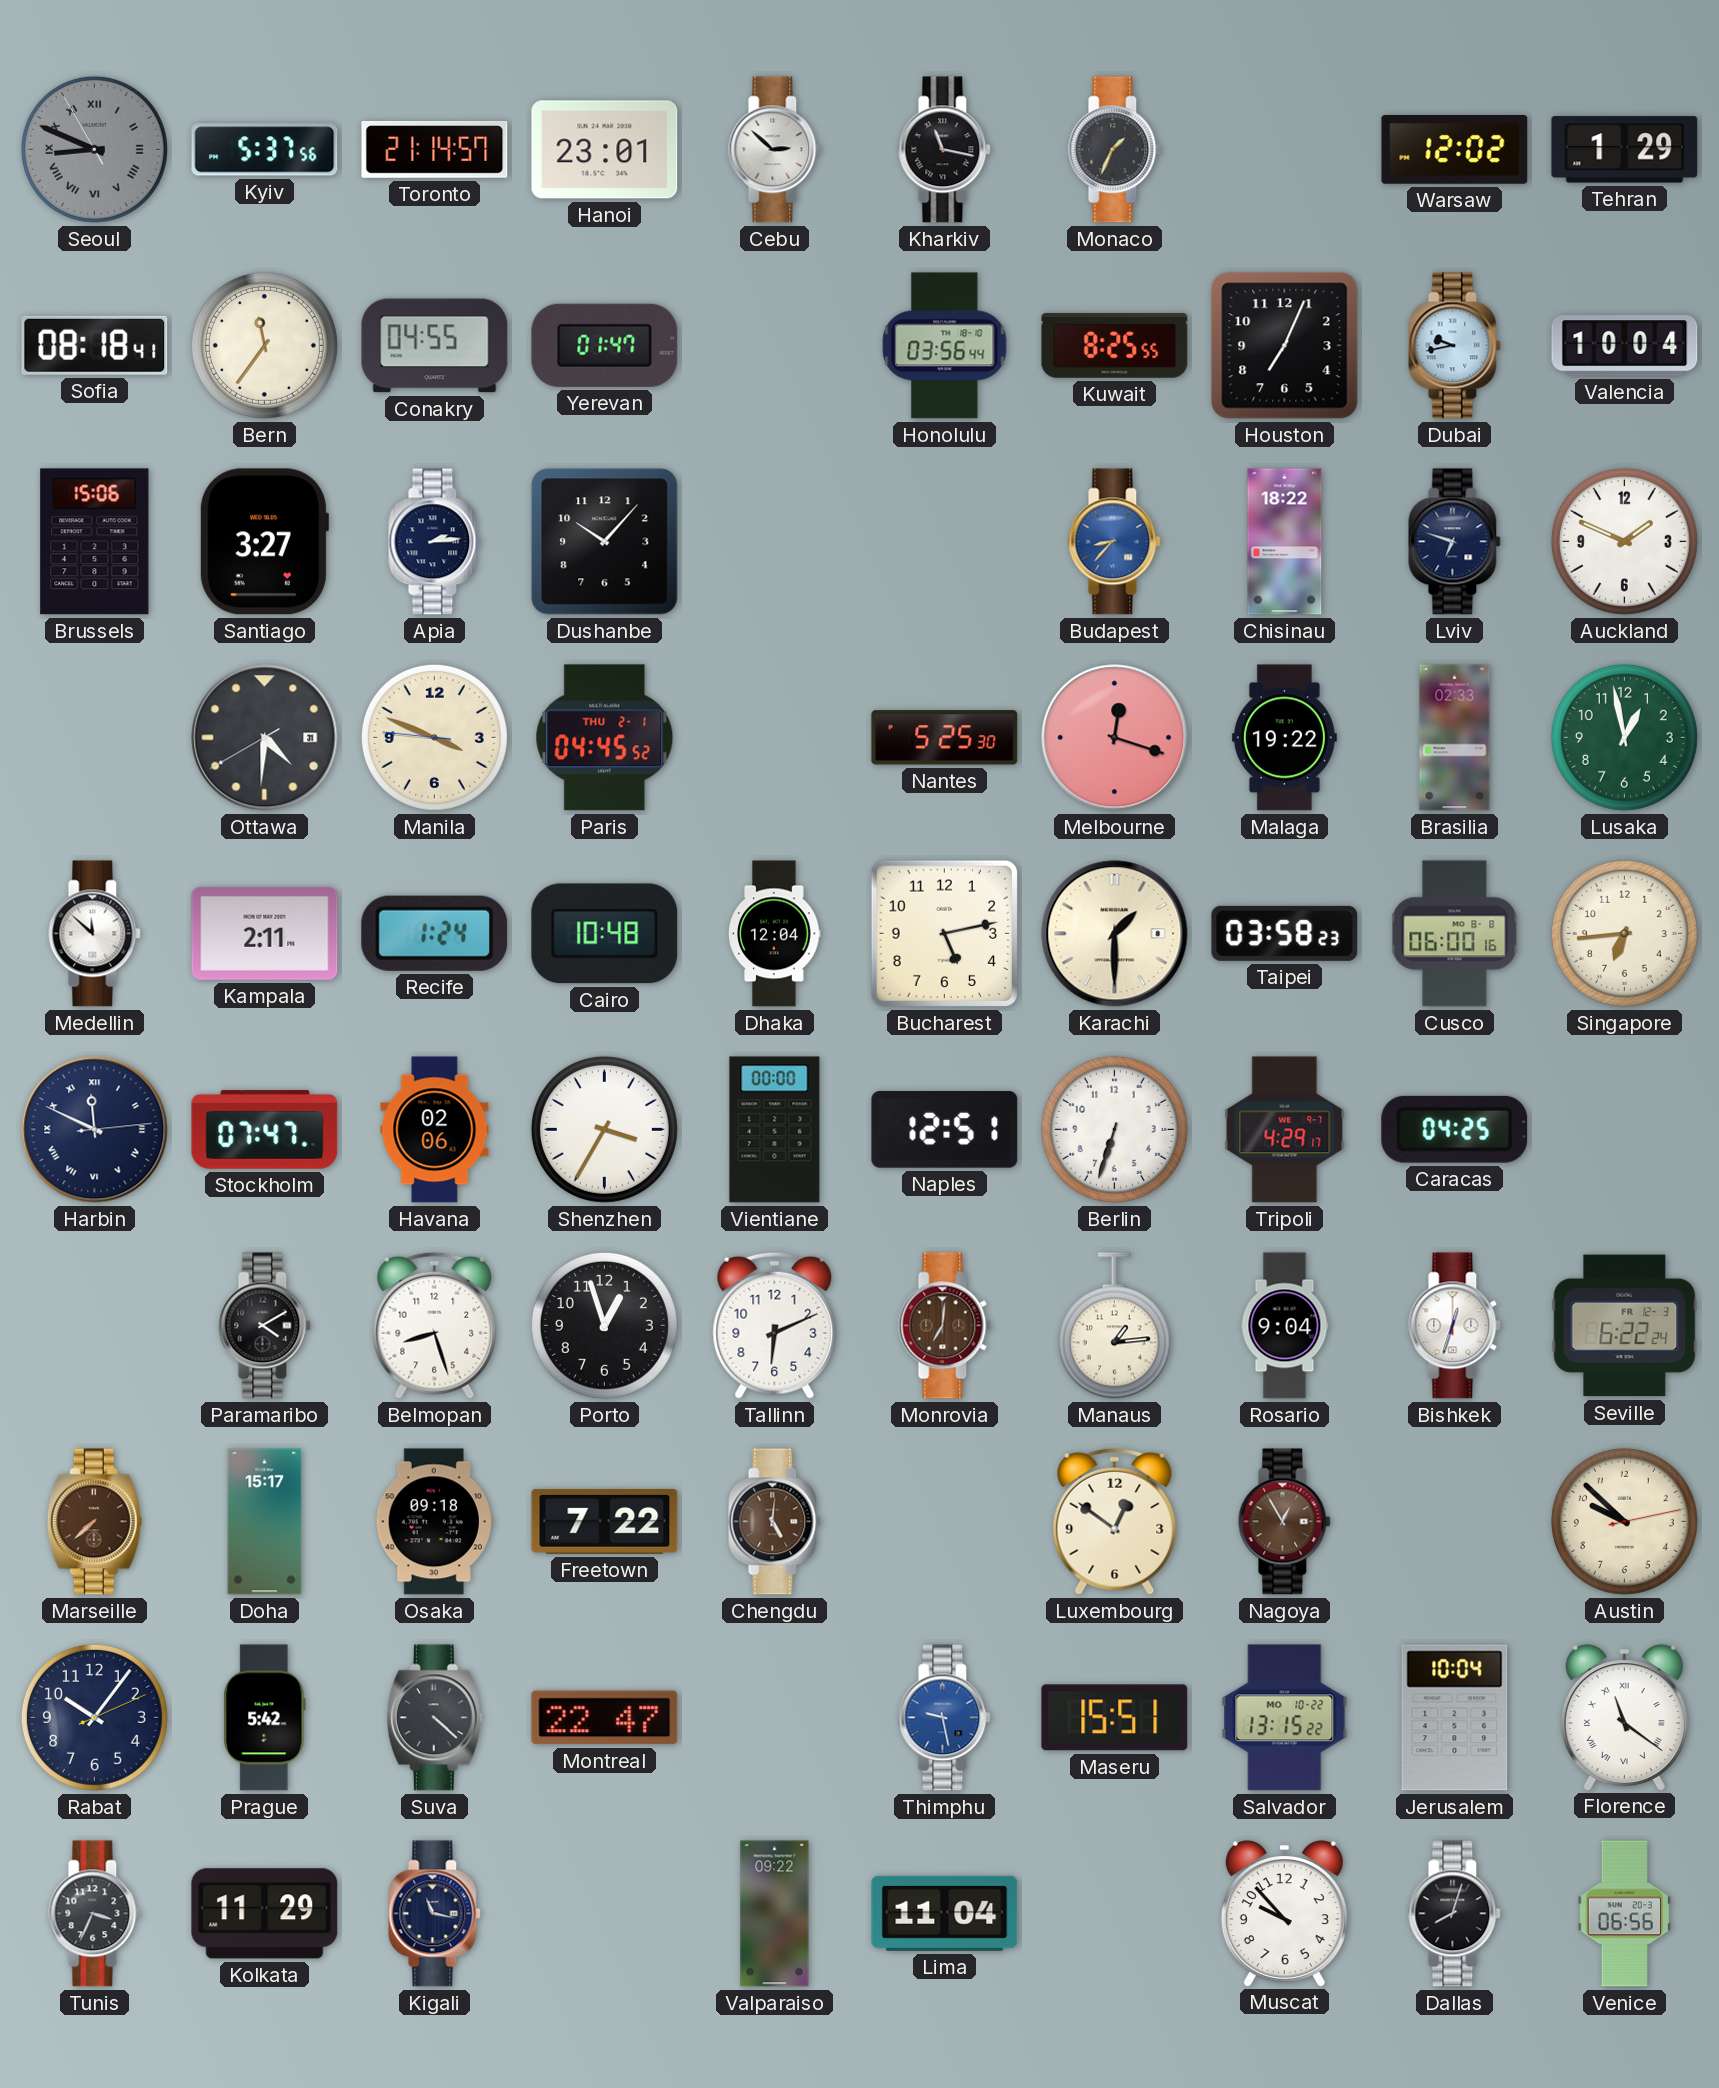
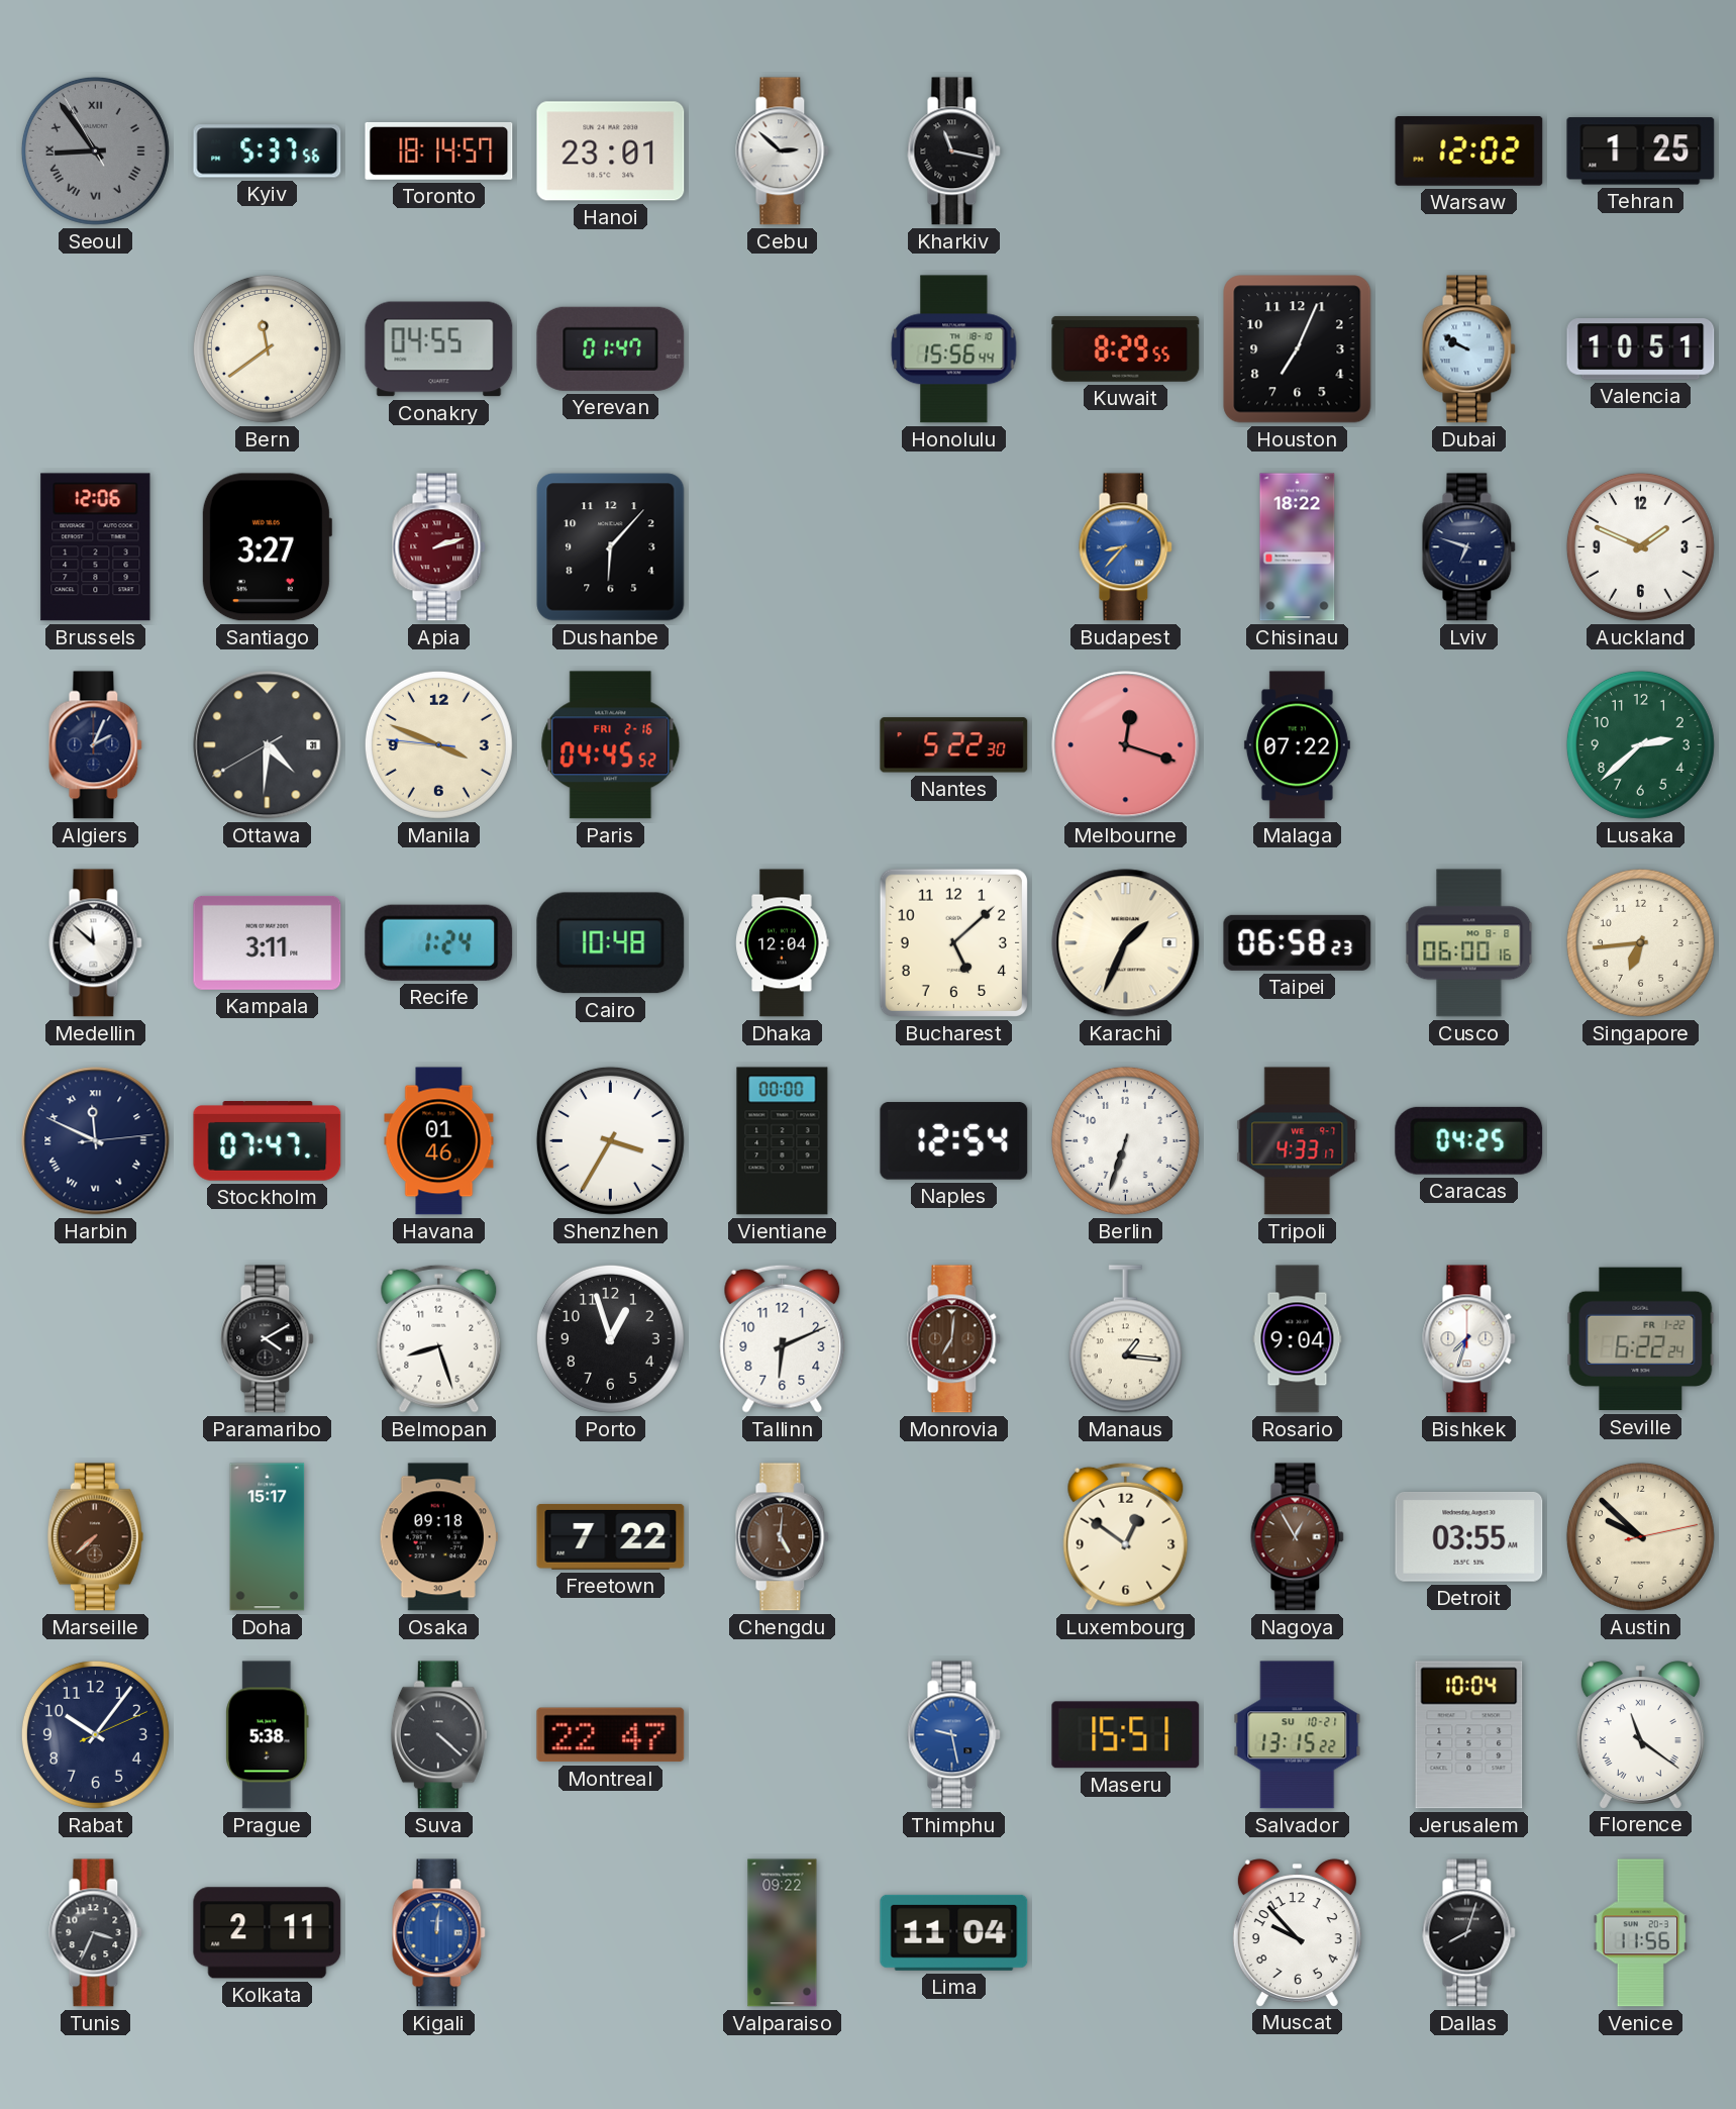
Seoul: 8:48 -> 8:53
Toronto: 21:14 -> 18:14
Monaco: 1:34 -> none
Tehran: 1:29 -> 1:25
Sofia: 08:18 -> none
Bern: 11:36 -> 11:39
Honolulu: 03:56 -> 15:56
Kuwait: 8:25 -> 8:29
Dubai: 9:43 -> 9:50
Valencia: 10:04 -> 10:51
Brussels: 15:06 -> 12:06
Apia: 2:14 -> 2:12
Apia dial: navy -> burgundy
Dushanbe: 10:07 -> 6:07
Algiers: none -> 2:04
Paris date: THU 2-1 -> FRI 2-16
Nantes: 5:25 -> 5:22
Malaga: 19:22 -> 07:22
Brasilia: 02:33 -> none
Lusaka: 12:58 -> 2:38
Kampala: 2:11 -> 3:11
Bucharest: 5:13 -> 5:08
Karachi: 1:30 -> 1:34
Taipei: 03:58 -> 06:58
Havana: 02:06 -> 01:46
Naples: 12:51 -> 12:54
Tripoli: 4:29 -> 4:33
Manaus: 1:14 -> 1:16
Bishkek: 12:33 -> 7:33
Seville date: FR 12-3 -> FR 1-22
Detroit: none -> 03:55
Prague: 5:42 -> 5:38
Salvador date: MO 10-22 -> SU 10-21
Kolkata: 11:29 -> 2:11
Kigali: 11:17 -> 12:01
Kigali dial: navy -> blue
Venice: 06:56 -> 11:56
